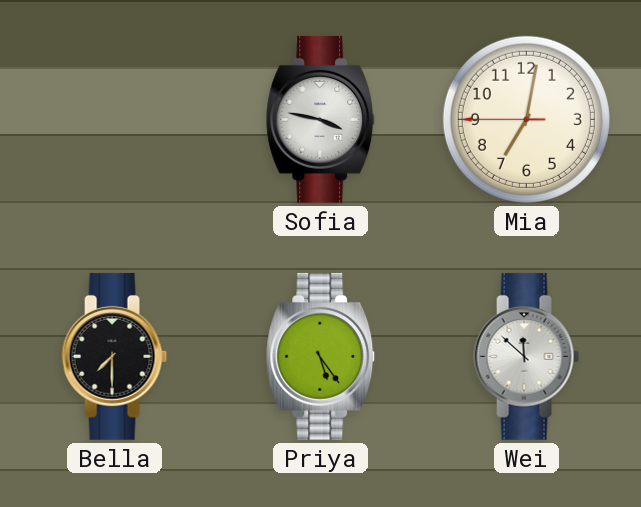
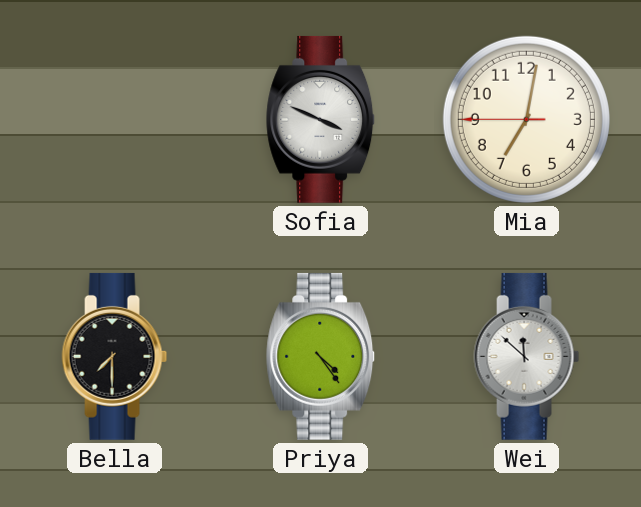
Sofia: 3:47 -> 3:49
Priya: 5:24 -> 4:24
